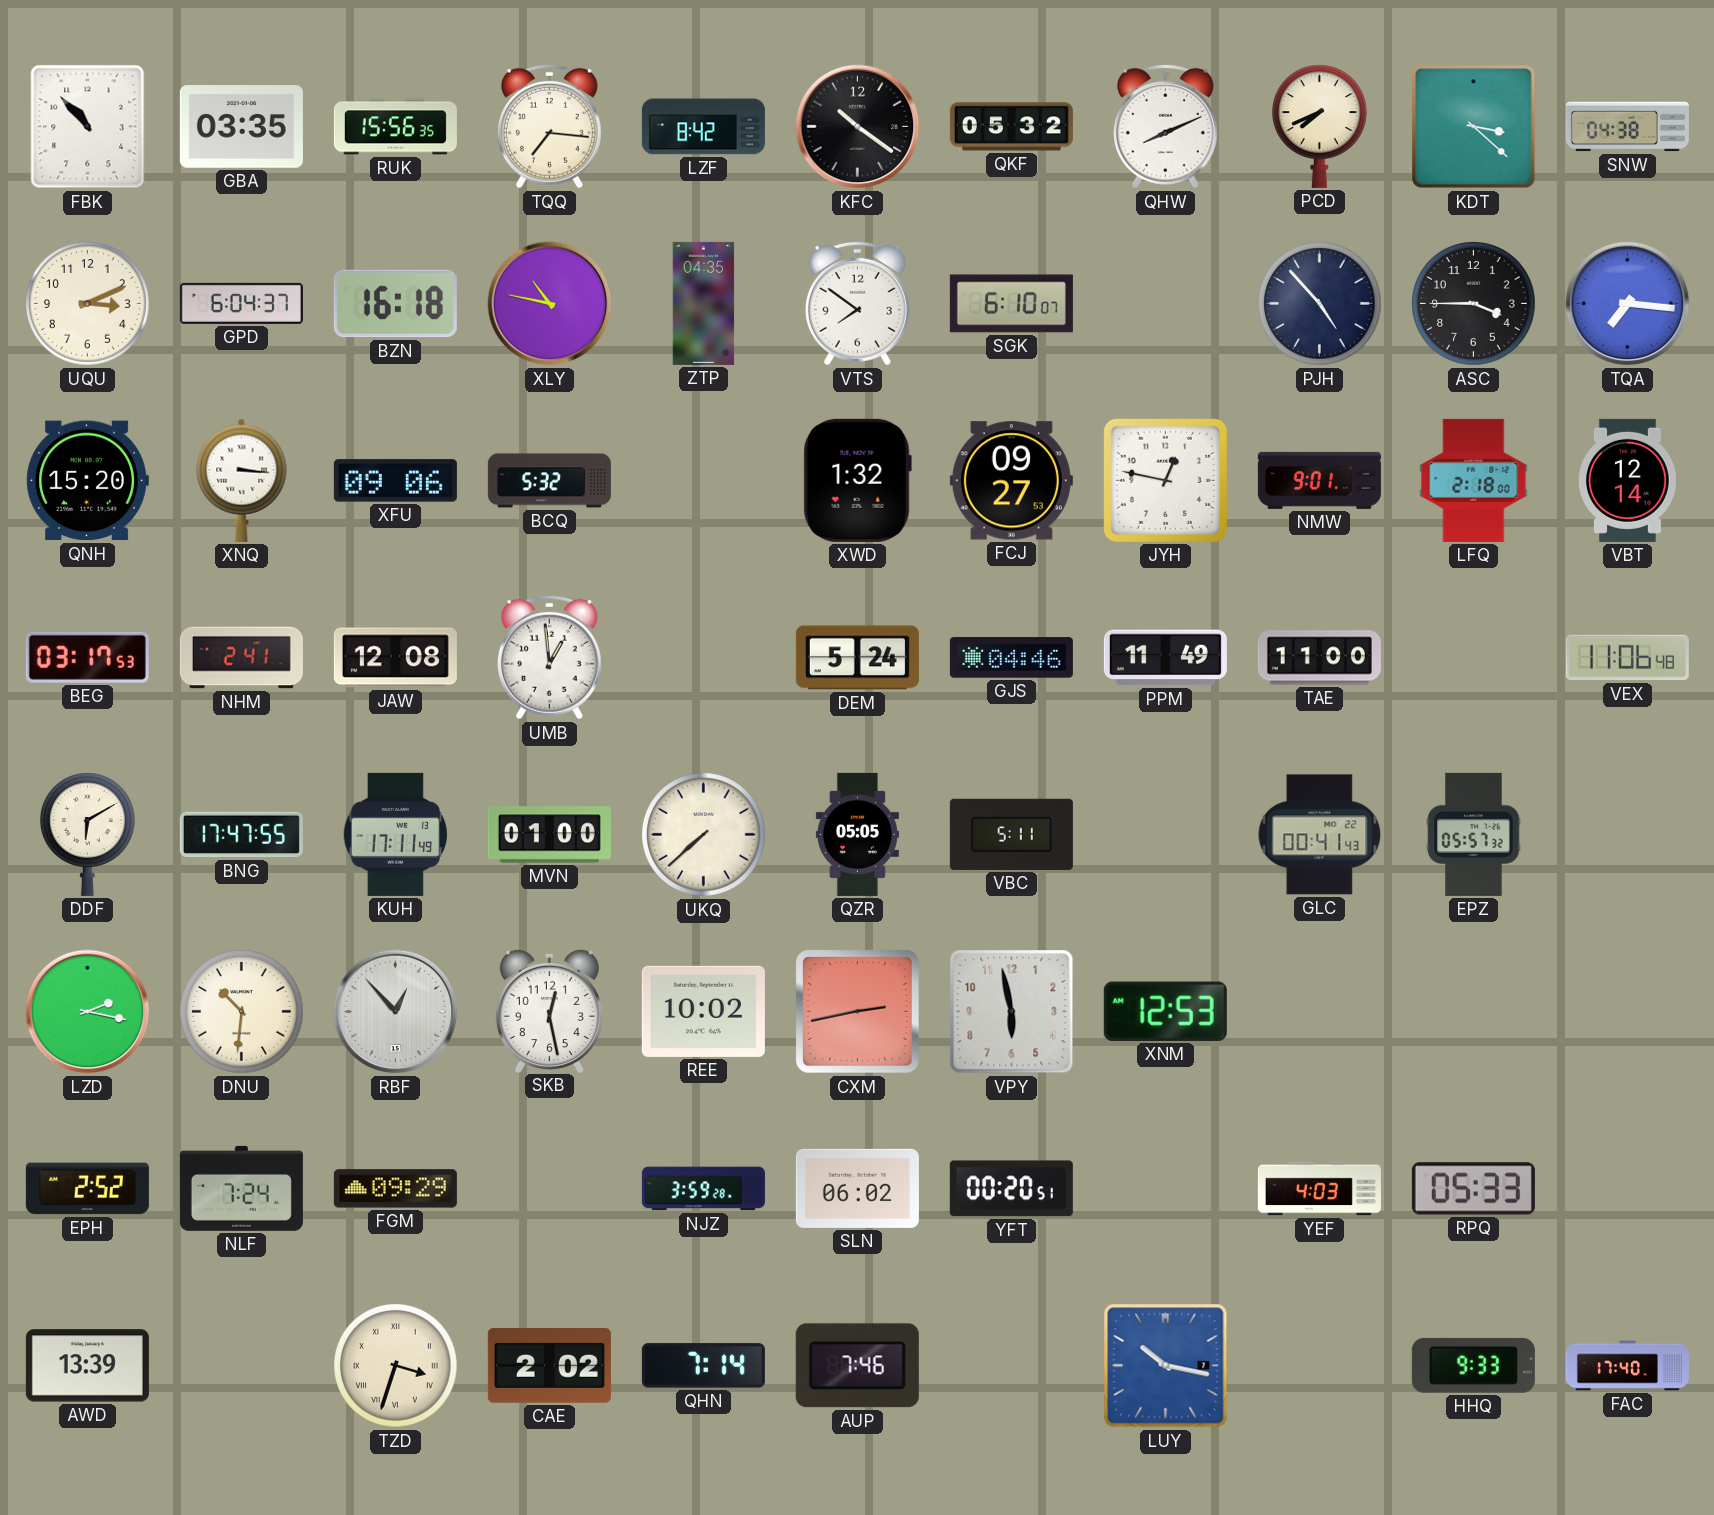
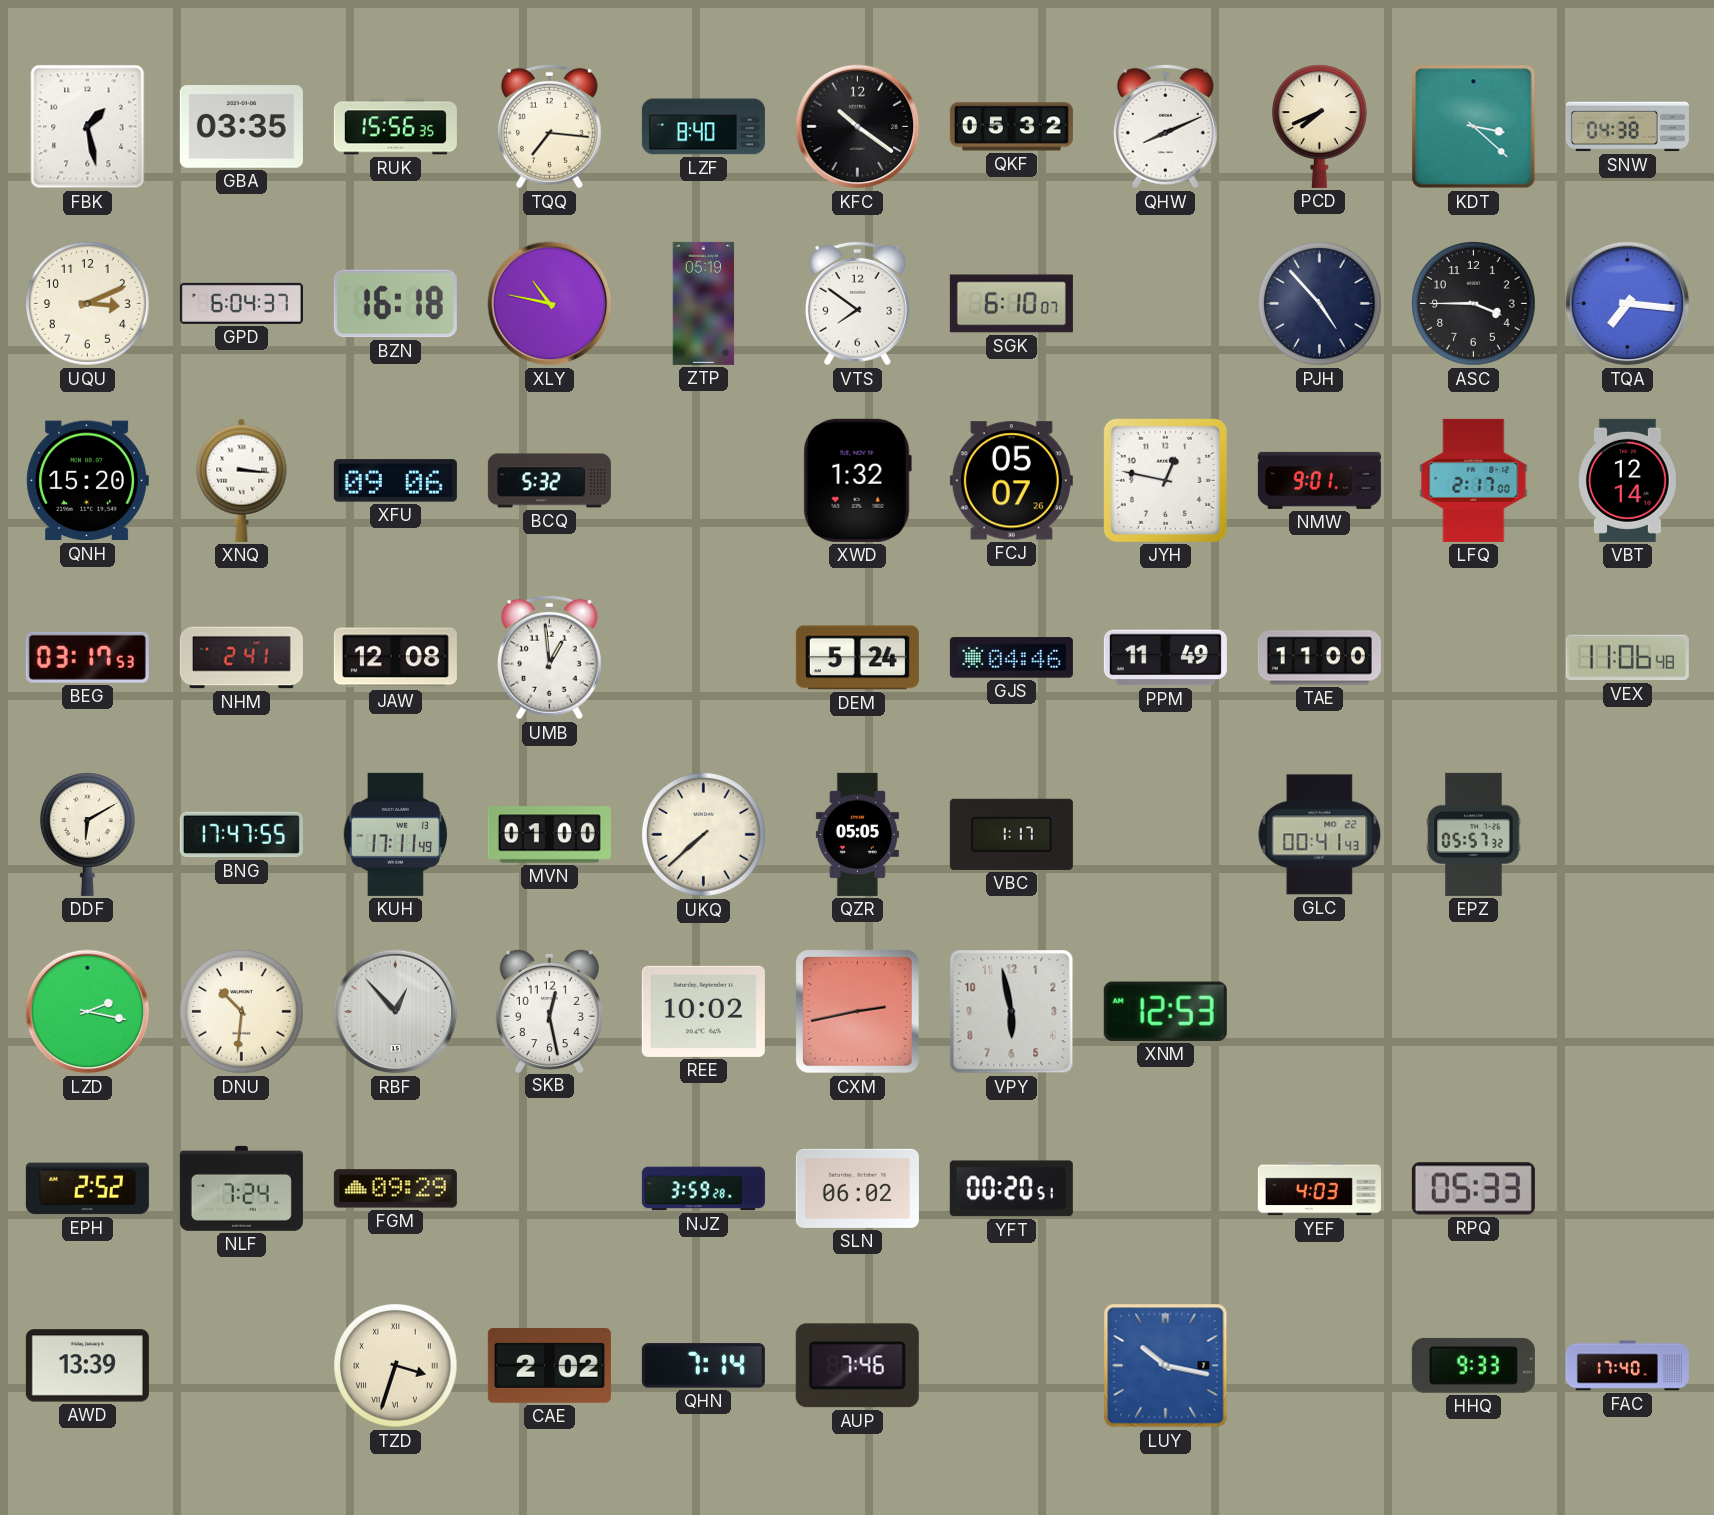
FBK: 10:53 -> 1:28
LZF: 8:42 -> 8:40
ZTP: 04:35 -> 05:19
FCJ: 09:27 -> 05:07
LFQ: 2:18 -> 2:17
VBC: 5:11 -> 1:17
